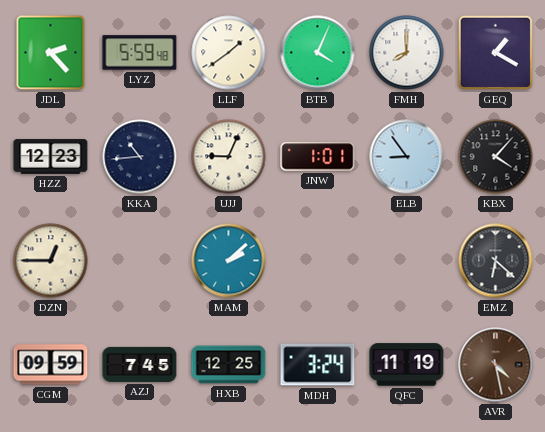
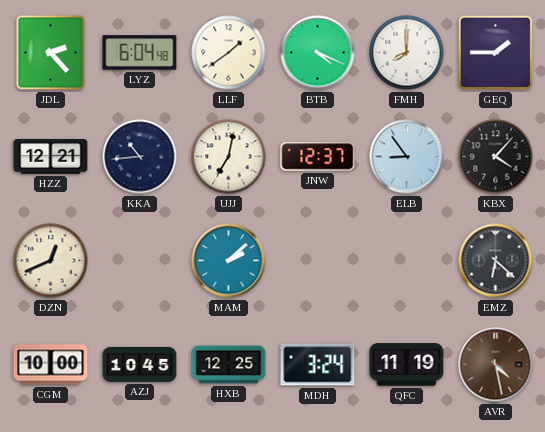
LYZ: 5:59 -> 6:04
BTB: 4:04 -> 4:19
GEQ: 1:20 -> 1:45
HZZ: 12:23 -> 12:21
UJJ: 9:04 -> 7:02
JNW: 1:01 -> 12:37
DZN: 12:45 -> 12:41
CGM: 09:59 -> 10:00
AZJ: 7:45 -> 10:45
